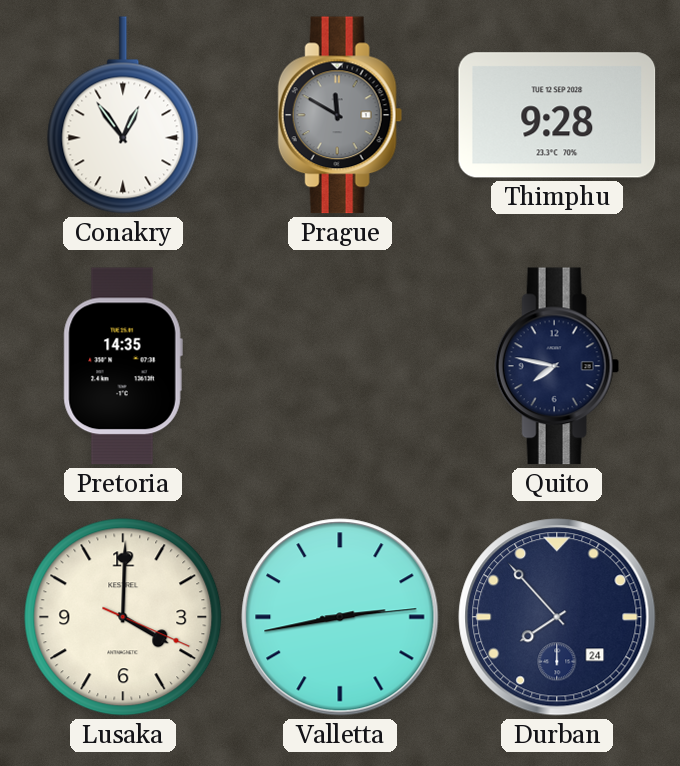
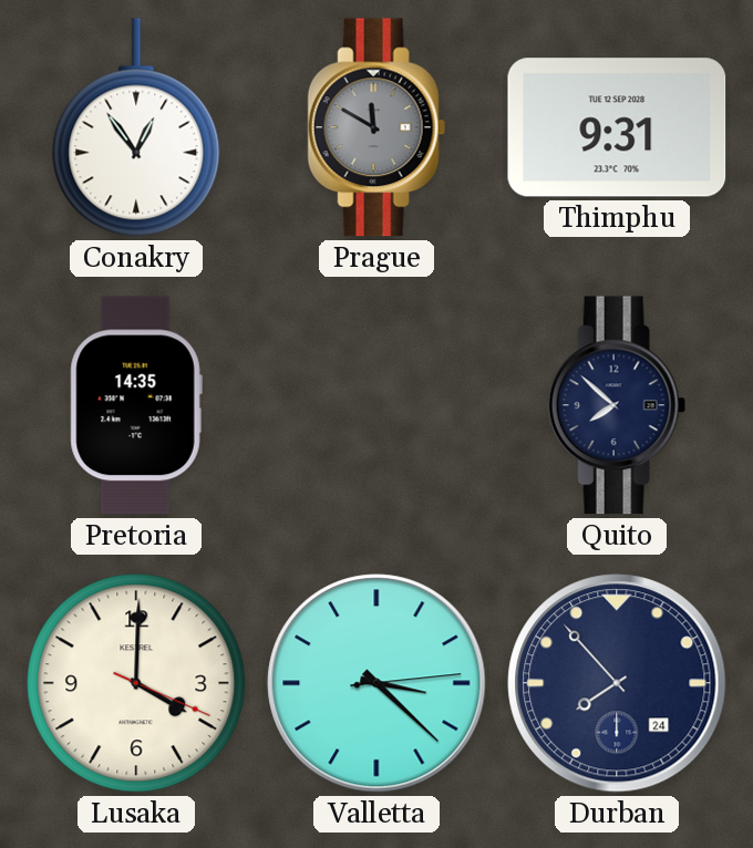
Thimphu: 9:28 -> 9:31
Quito: 7:47 -> 7:52
Valletta: 2:43 -> 3:22
